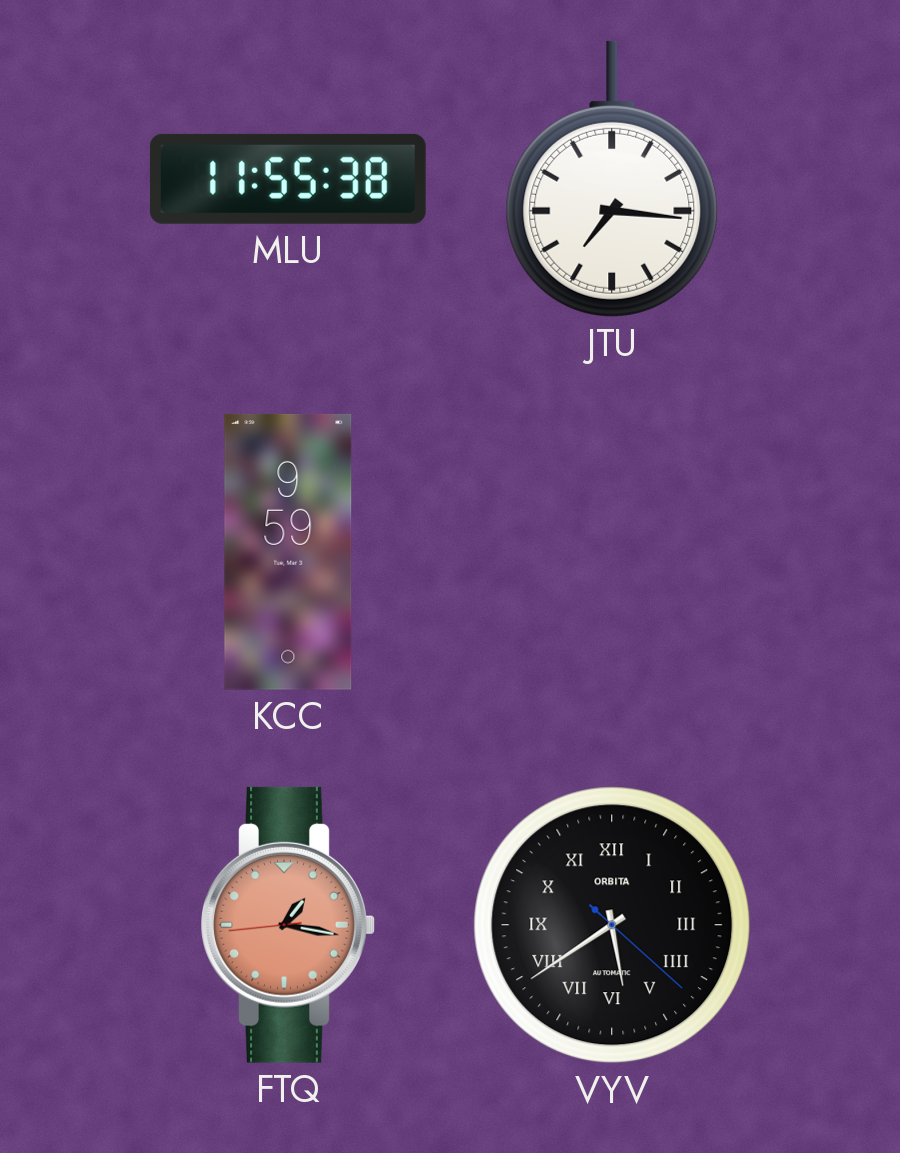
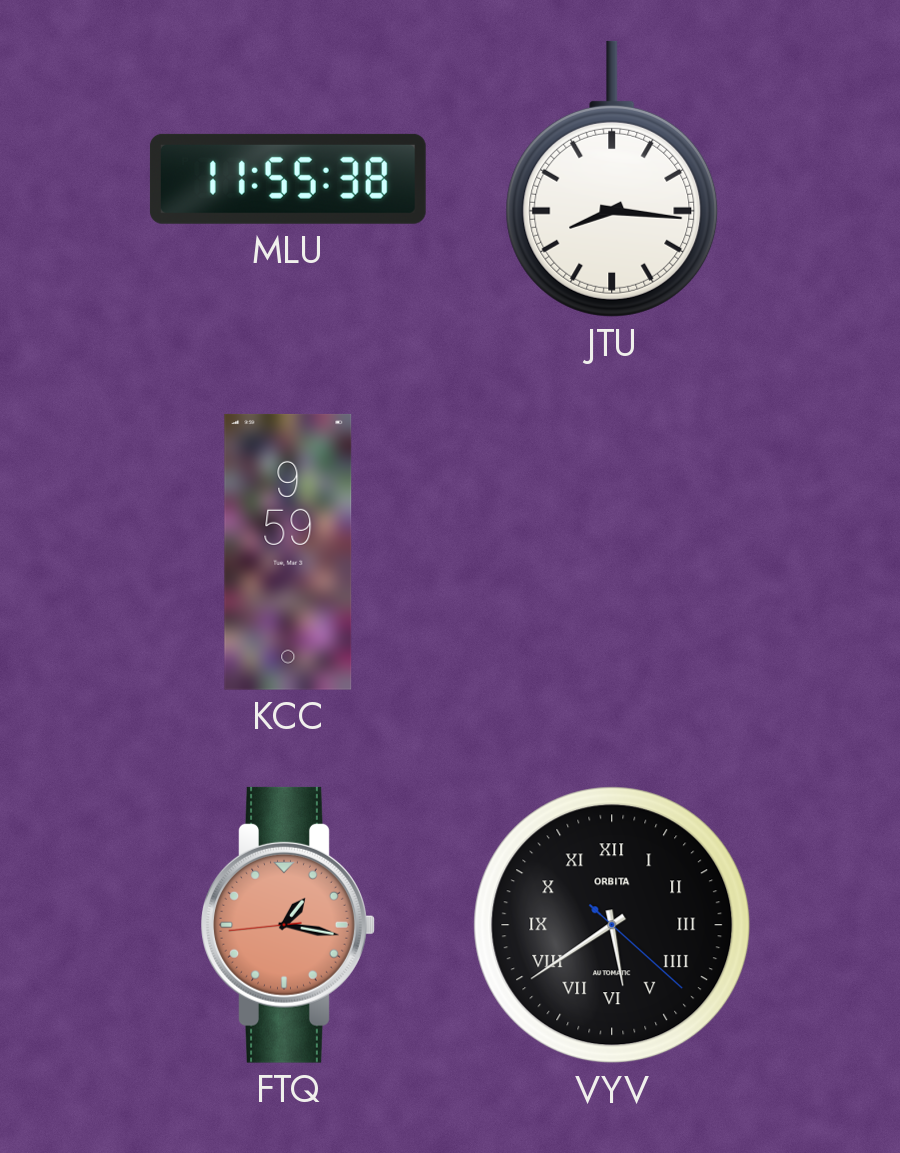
JTU: 7:16 -> 8:16
